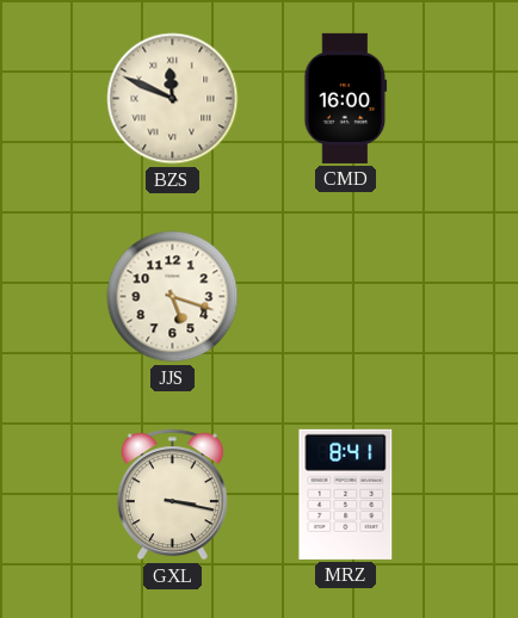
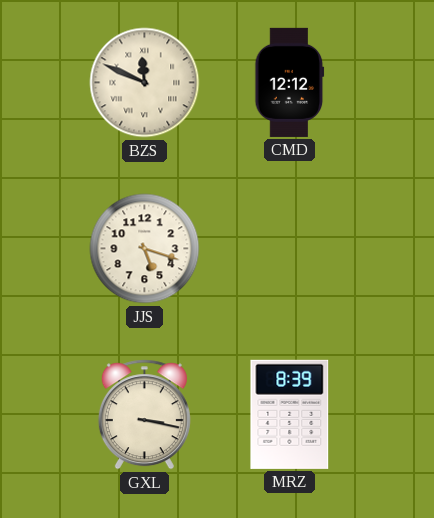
CMD: 16:00 -> 12:12
MRZ: 8:41 -> 8:39
